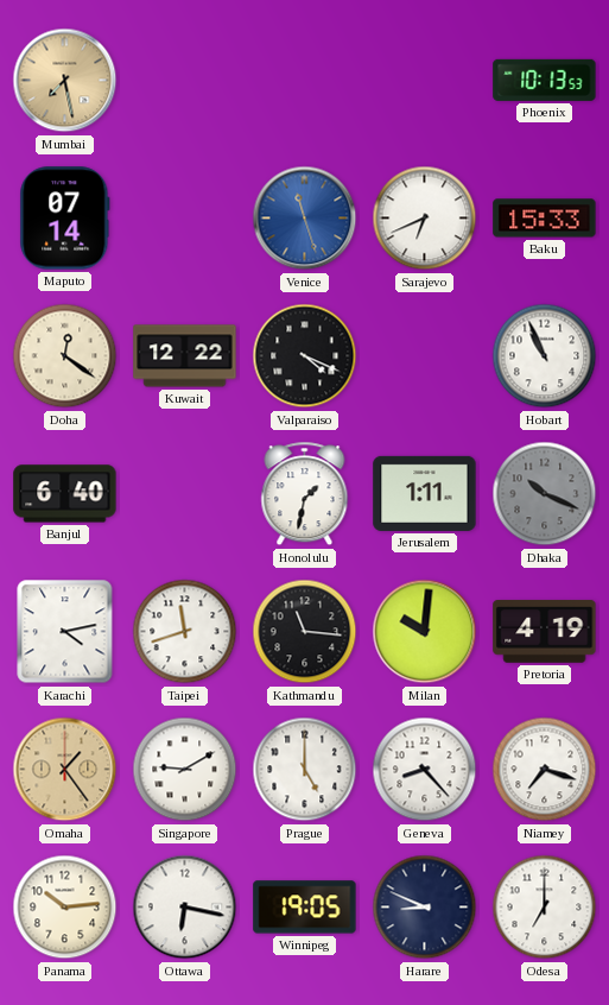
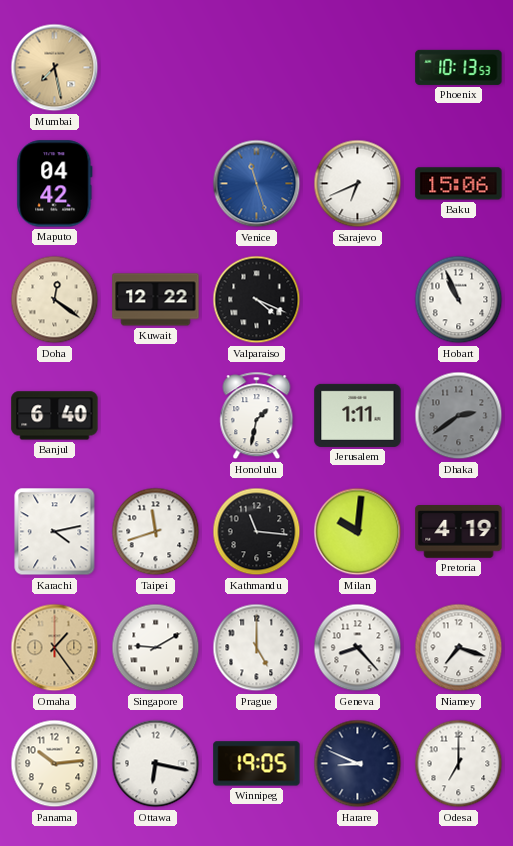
Maputo: 07:14 -> 04:42
Baku: 15:33 -> 15:06
Dhaka: 10:19 -> 2:39
